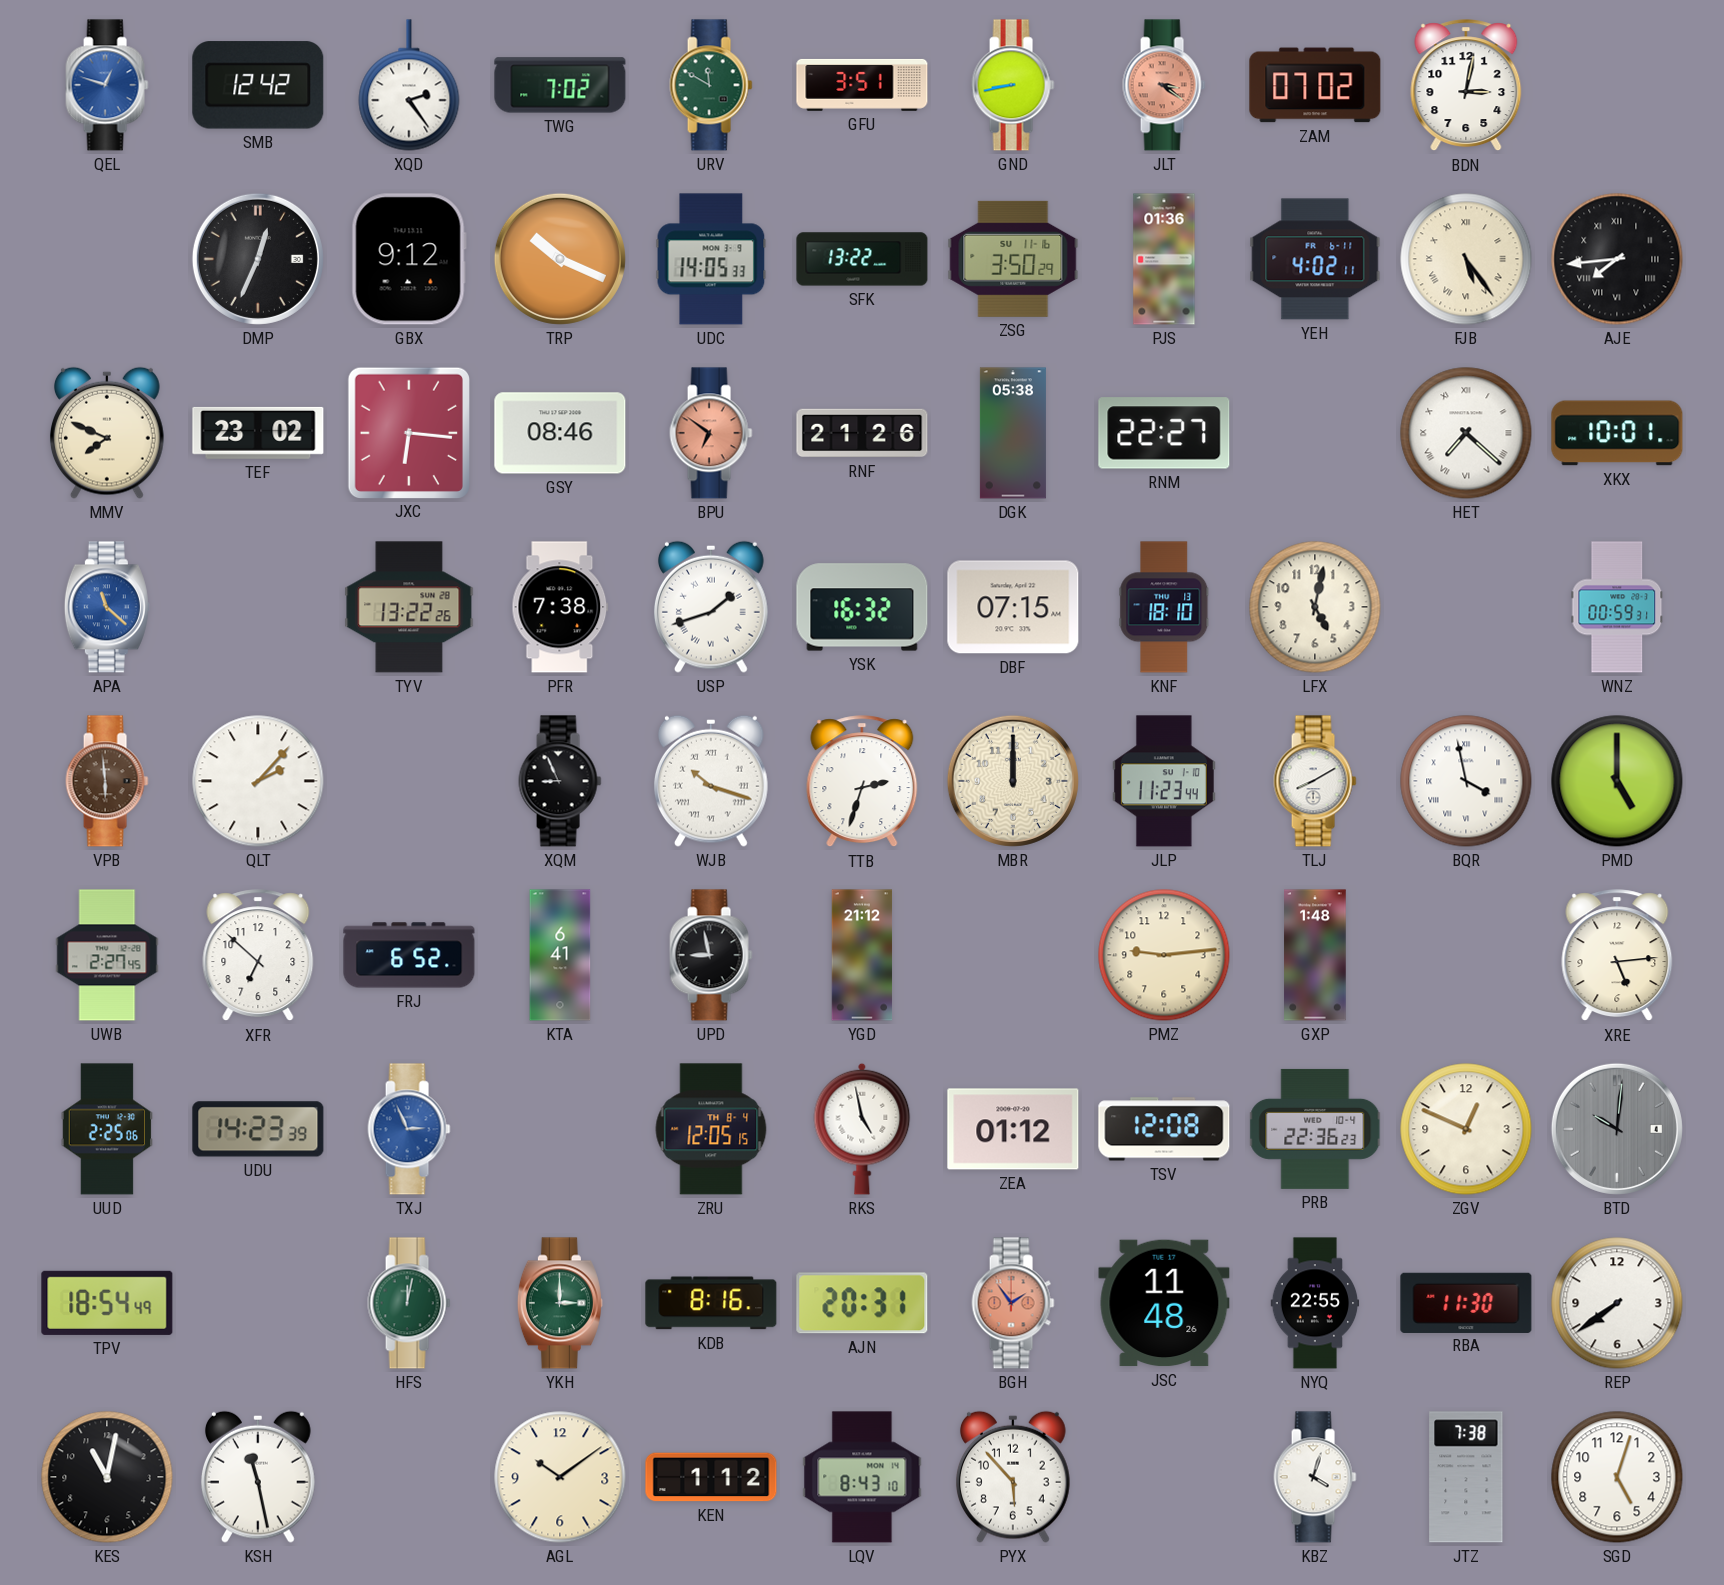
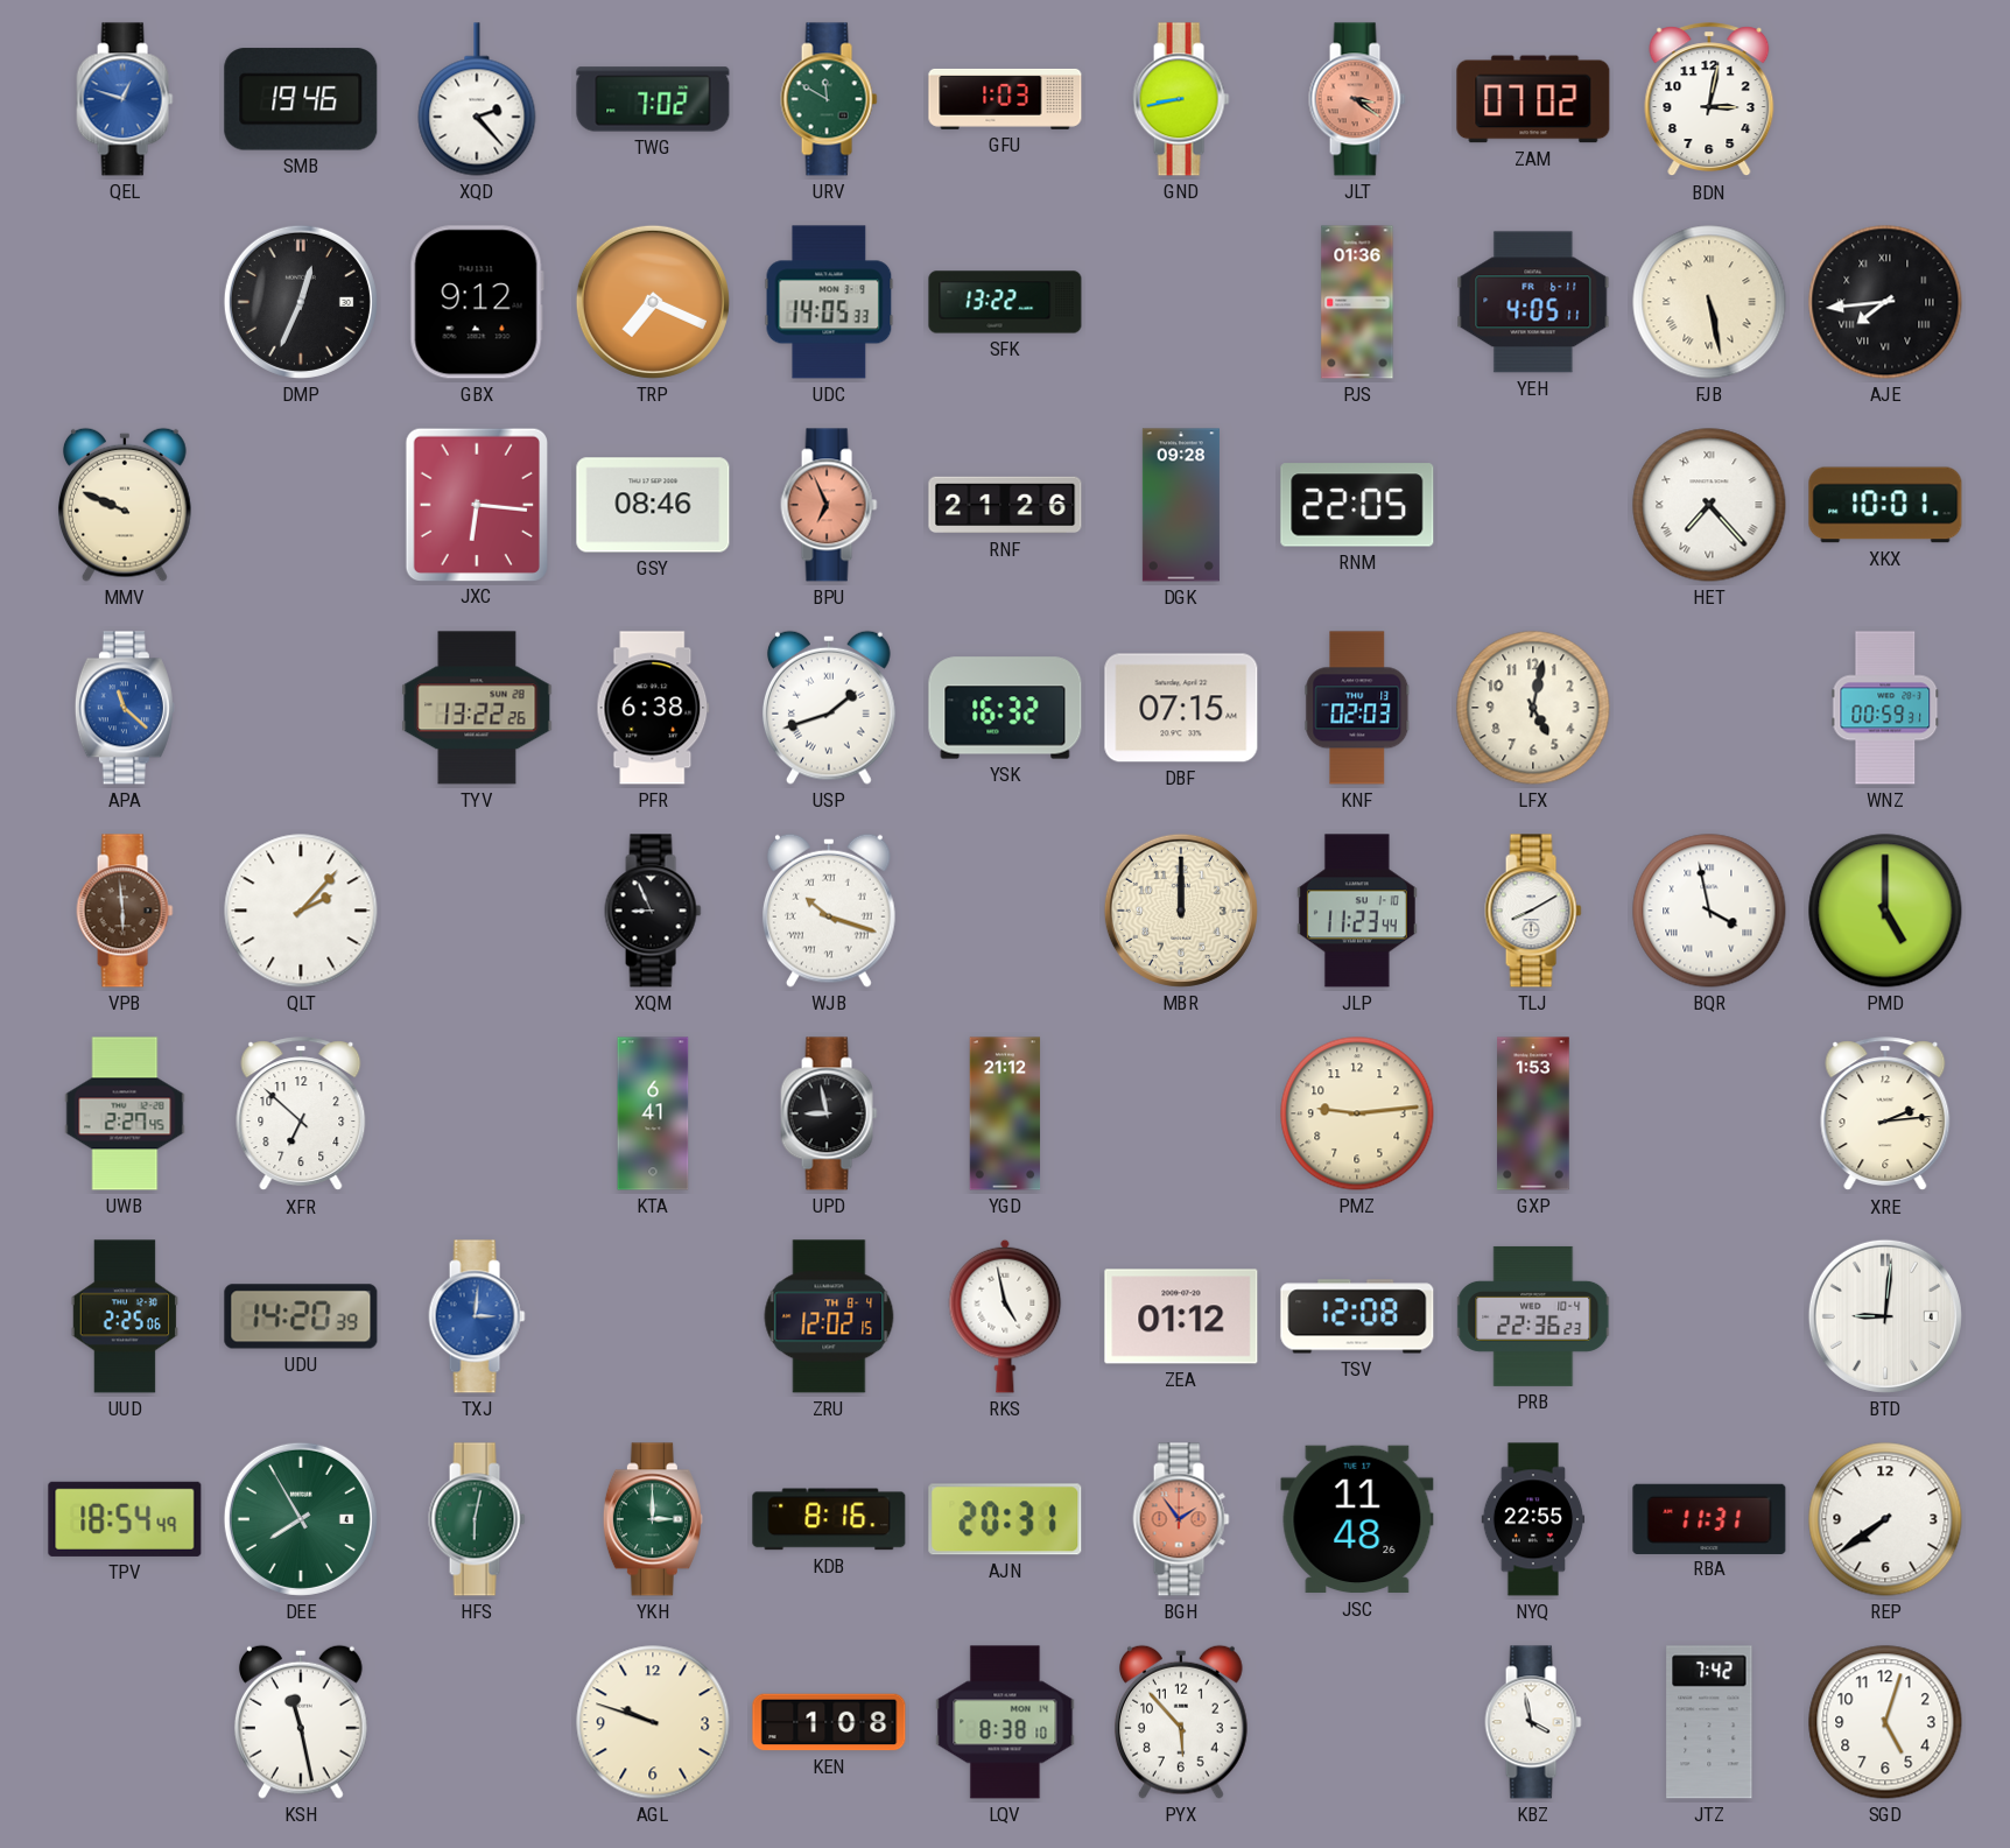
SMB: 12:42 -> 19:46
XQD: 2:24 -> 2:23
GFU: 3:51 -> 1:03
TRP: 10:19 -> 7:19
ZSG: 3:50 -> none
YEH: 4:02 -> 4:05
FJB: 5:24 -> 5:28
MMV: 7:49 -> 9:49
TEF: 23:02 -> none
BPU: 6:51 -> 6:56
DGK: 05:38 -> 09:28
RNM: 22:27 -> 22:05
HET: 7:22 -> 7:23
PFR: 7:38 -> 6:38
KNF: 18:10 -> 02:03
TTB: 2:33 -> none
FRJ: 6:52 -> none
GXP: 1:48 -> 1:53
XRE: 5:14 -> 2:14
UDU: 14:23 -> 14:20
TXJ: 2:56 -> 3:01
ZRU: 12:05 -> 12:02
ZGV: 12:49 -> none
BTD: 10:01 -> 9:01
BTD dial: grey -> white
DEE: none -> 7:55
HFS: 12:02 -> 6:02
RBA: 11:30 -> 11:31
KES: 11:02 -> none
AGL: 10:09 -> 9:48
KEN: 1:12 -> 1:08
LQV: 8:43 -> 8:38
KBZ: 4:03 -> 3:58
JTZ: 7:38 -> 7:42
